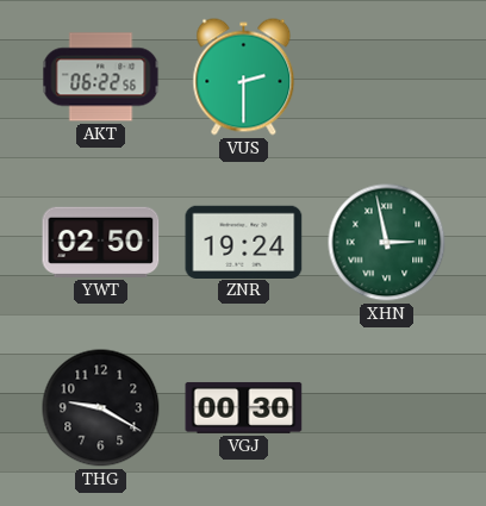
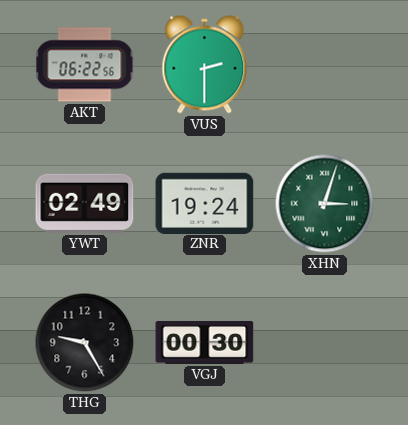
YWT: 02:50 -> 02:49
XHN: 2:58 -> 3:03
THG: 9:20 -> 9:25
